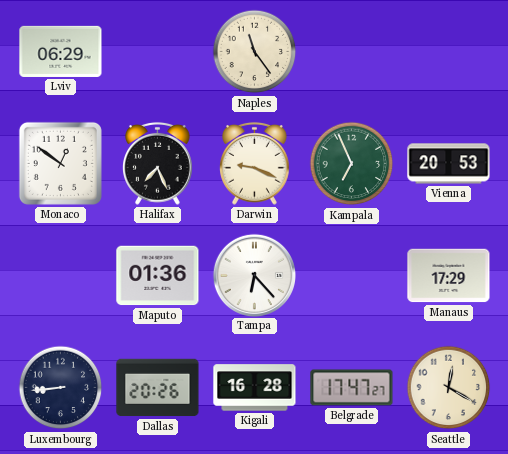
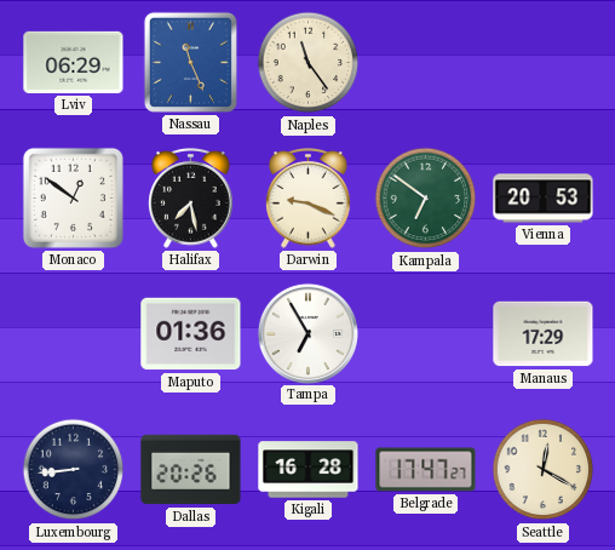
Nassau: none -> 11:26
Halifax: 7:26 -> 7:28
Kampala: 6:56 -> 6:51
Tampa: 6:23 -> 6:55
